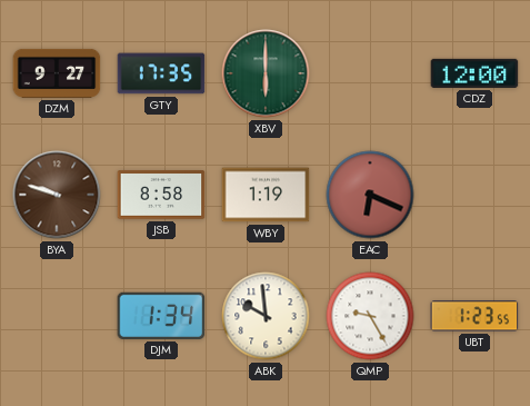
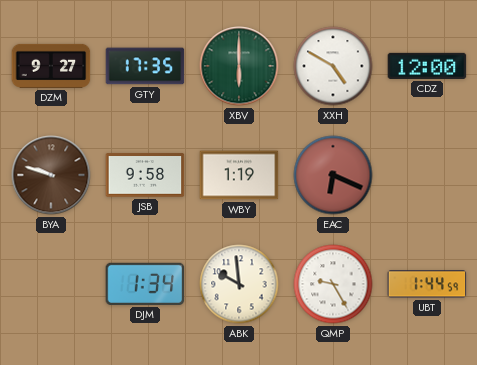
XXH: none -> 4:50
JSB: 8:58 -> 9:58
UBT: 1:23 -> 1:44
